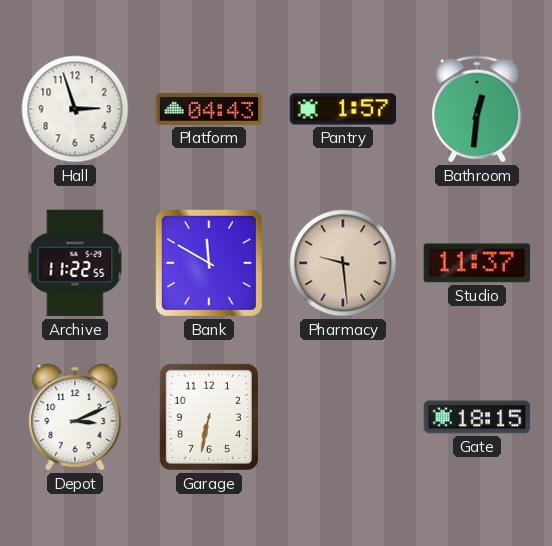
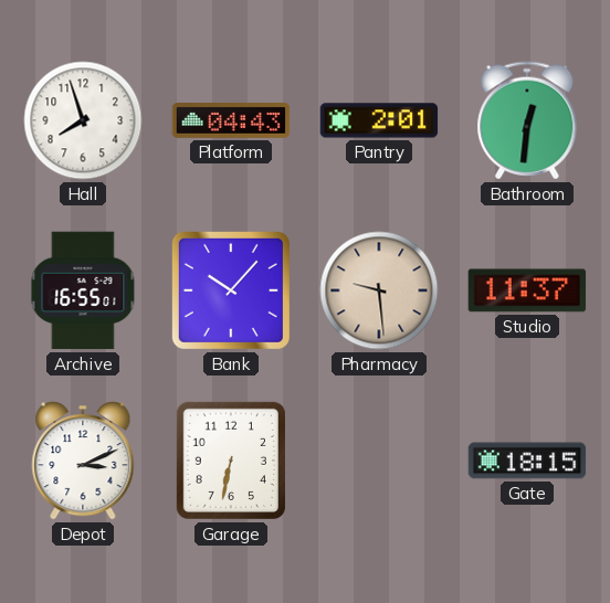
Hall: 2:57 -> 7:57
Pantry: 1:57 -> 2:01
Archive: 11:22 -> 16:55
Bank: 11:50 -> 10:07
